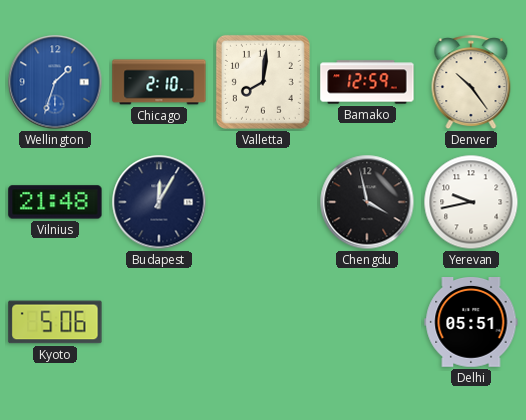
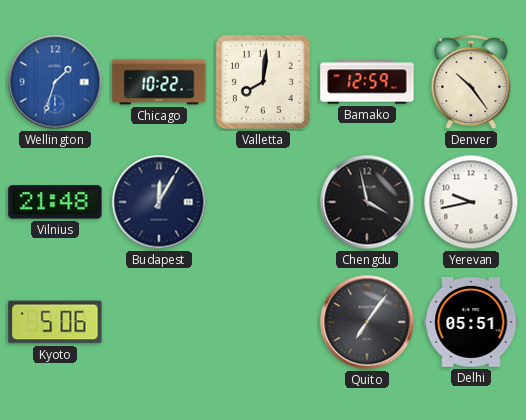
Chicago: 2:10 -> 10:22
Quito: none -> 7:06
